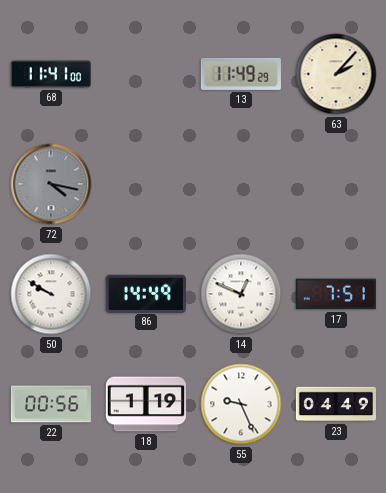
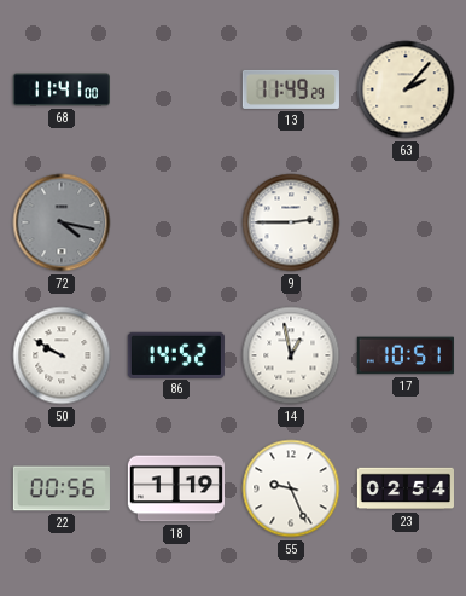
9: none -> 2:45
86: 14:49 -> 14:52
14: 12:49 -> 12:58
17: 7:51 -> 10:51
23: 04:49 -> 02:54
